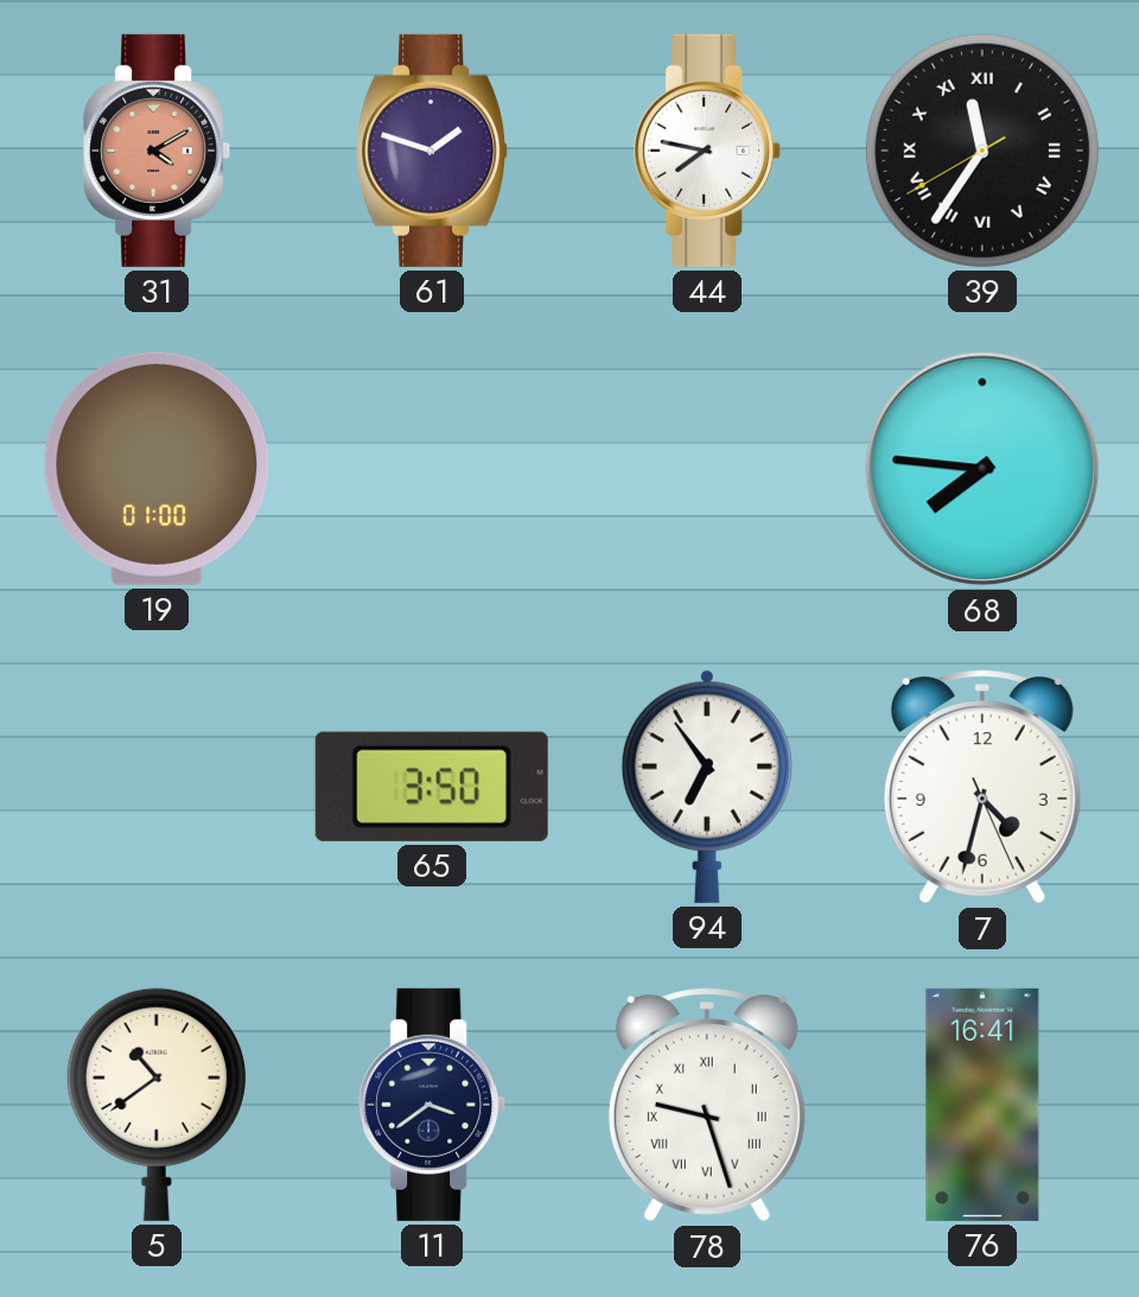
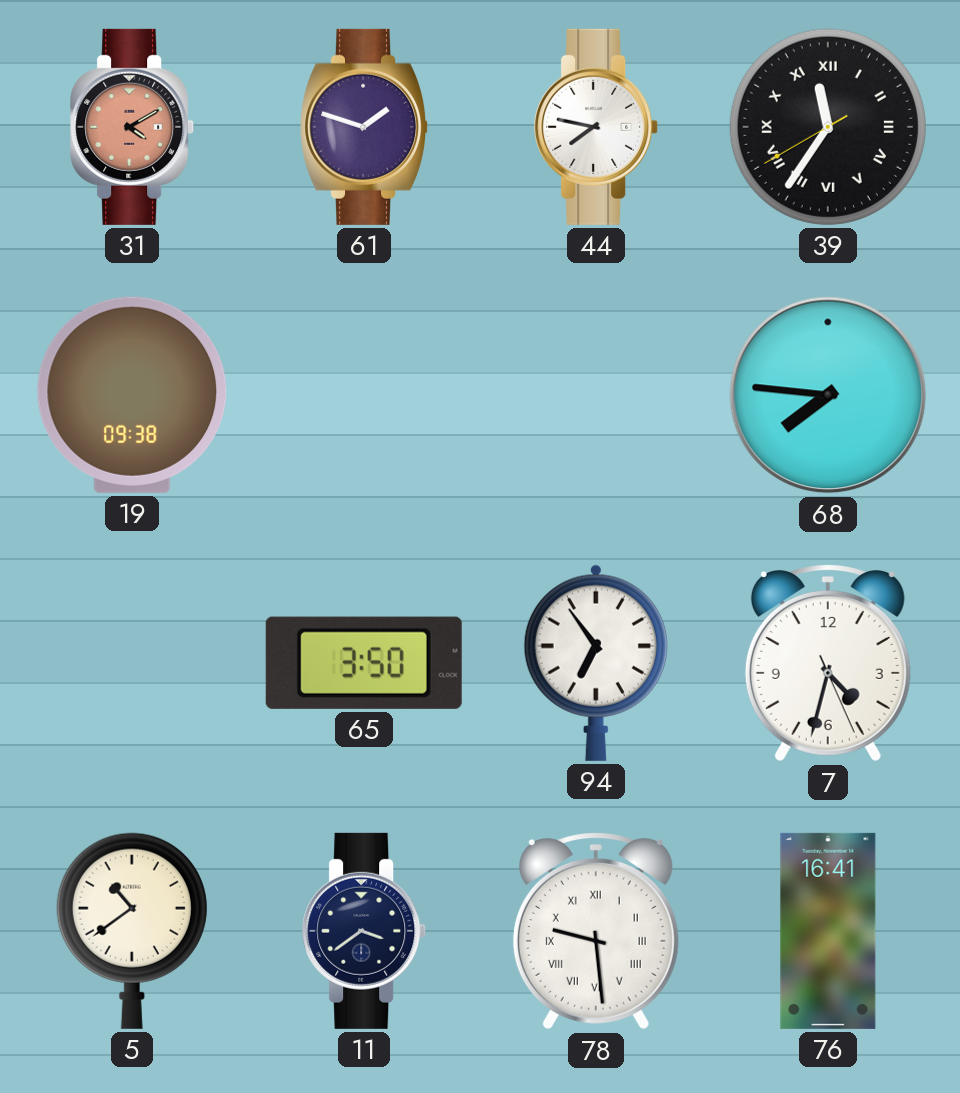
19: 01:00 -> 09:38
78: 9:27 -> 9:29
